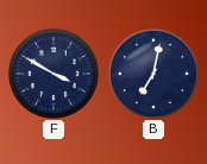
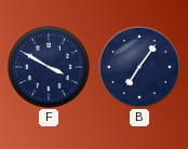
B: 7:02 -> 7:06
